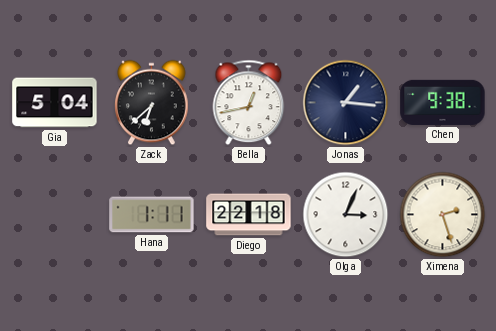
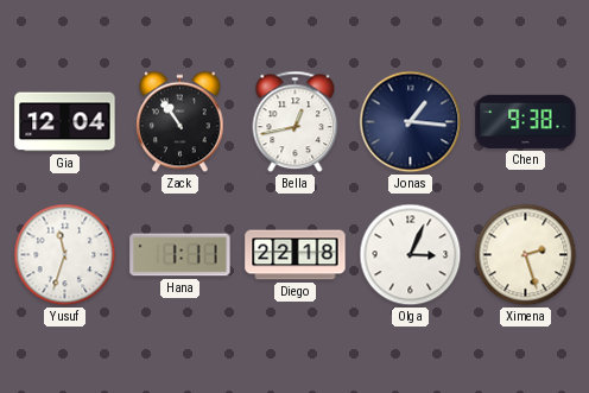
Gia: 5:04 -> 12:04
Zack: 6:38 -> 10:54
Yusuf: none -> 11:33
